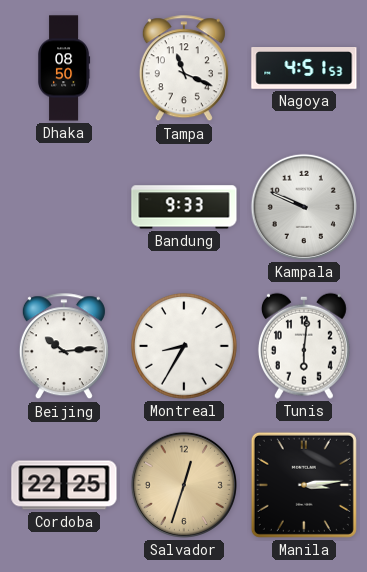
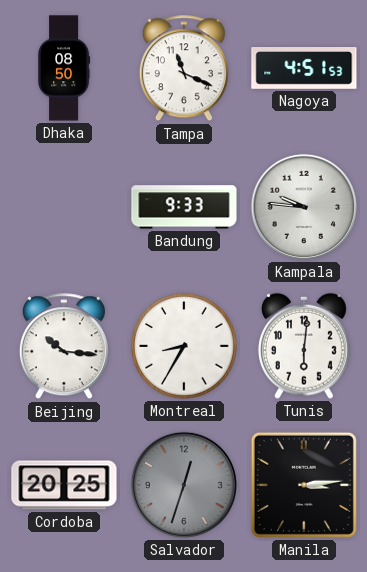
Kampala: 9:49 -> 9:46
Beijing: 10:14 -> 10:16
Cordoba: 22:25 -> 20:25
Salvador dial: champagne -> grey
